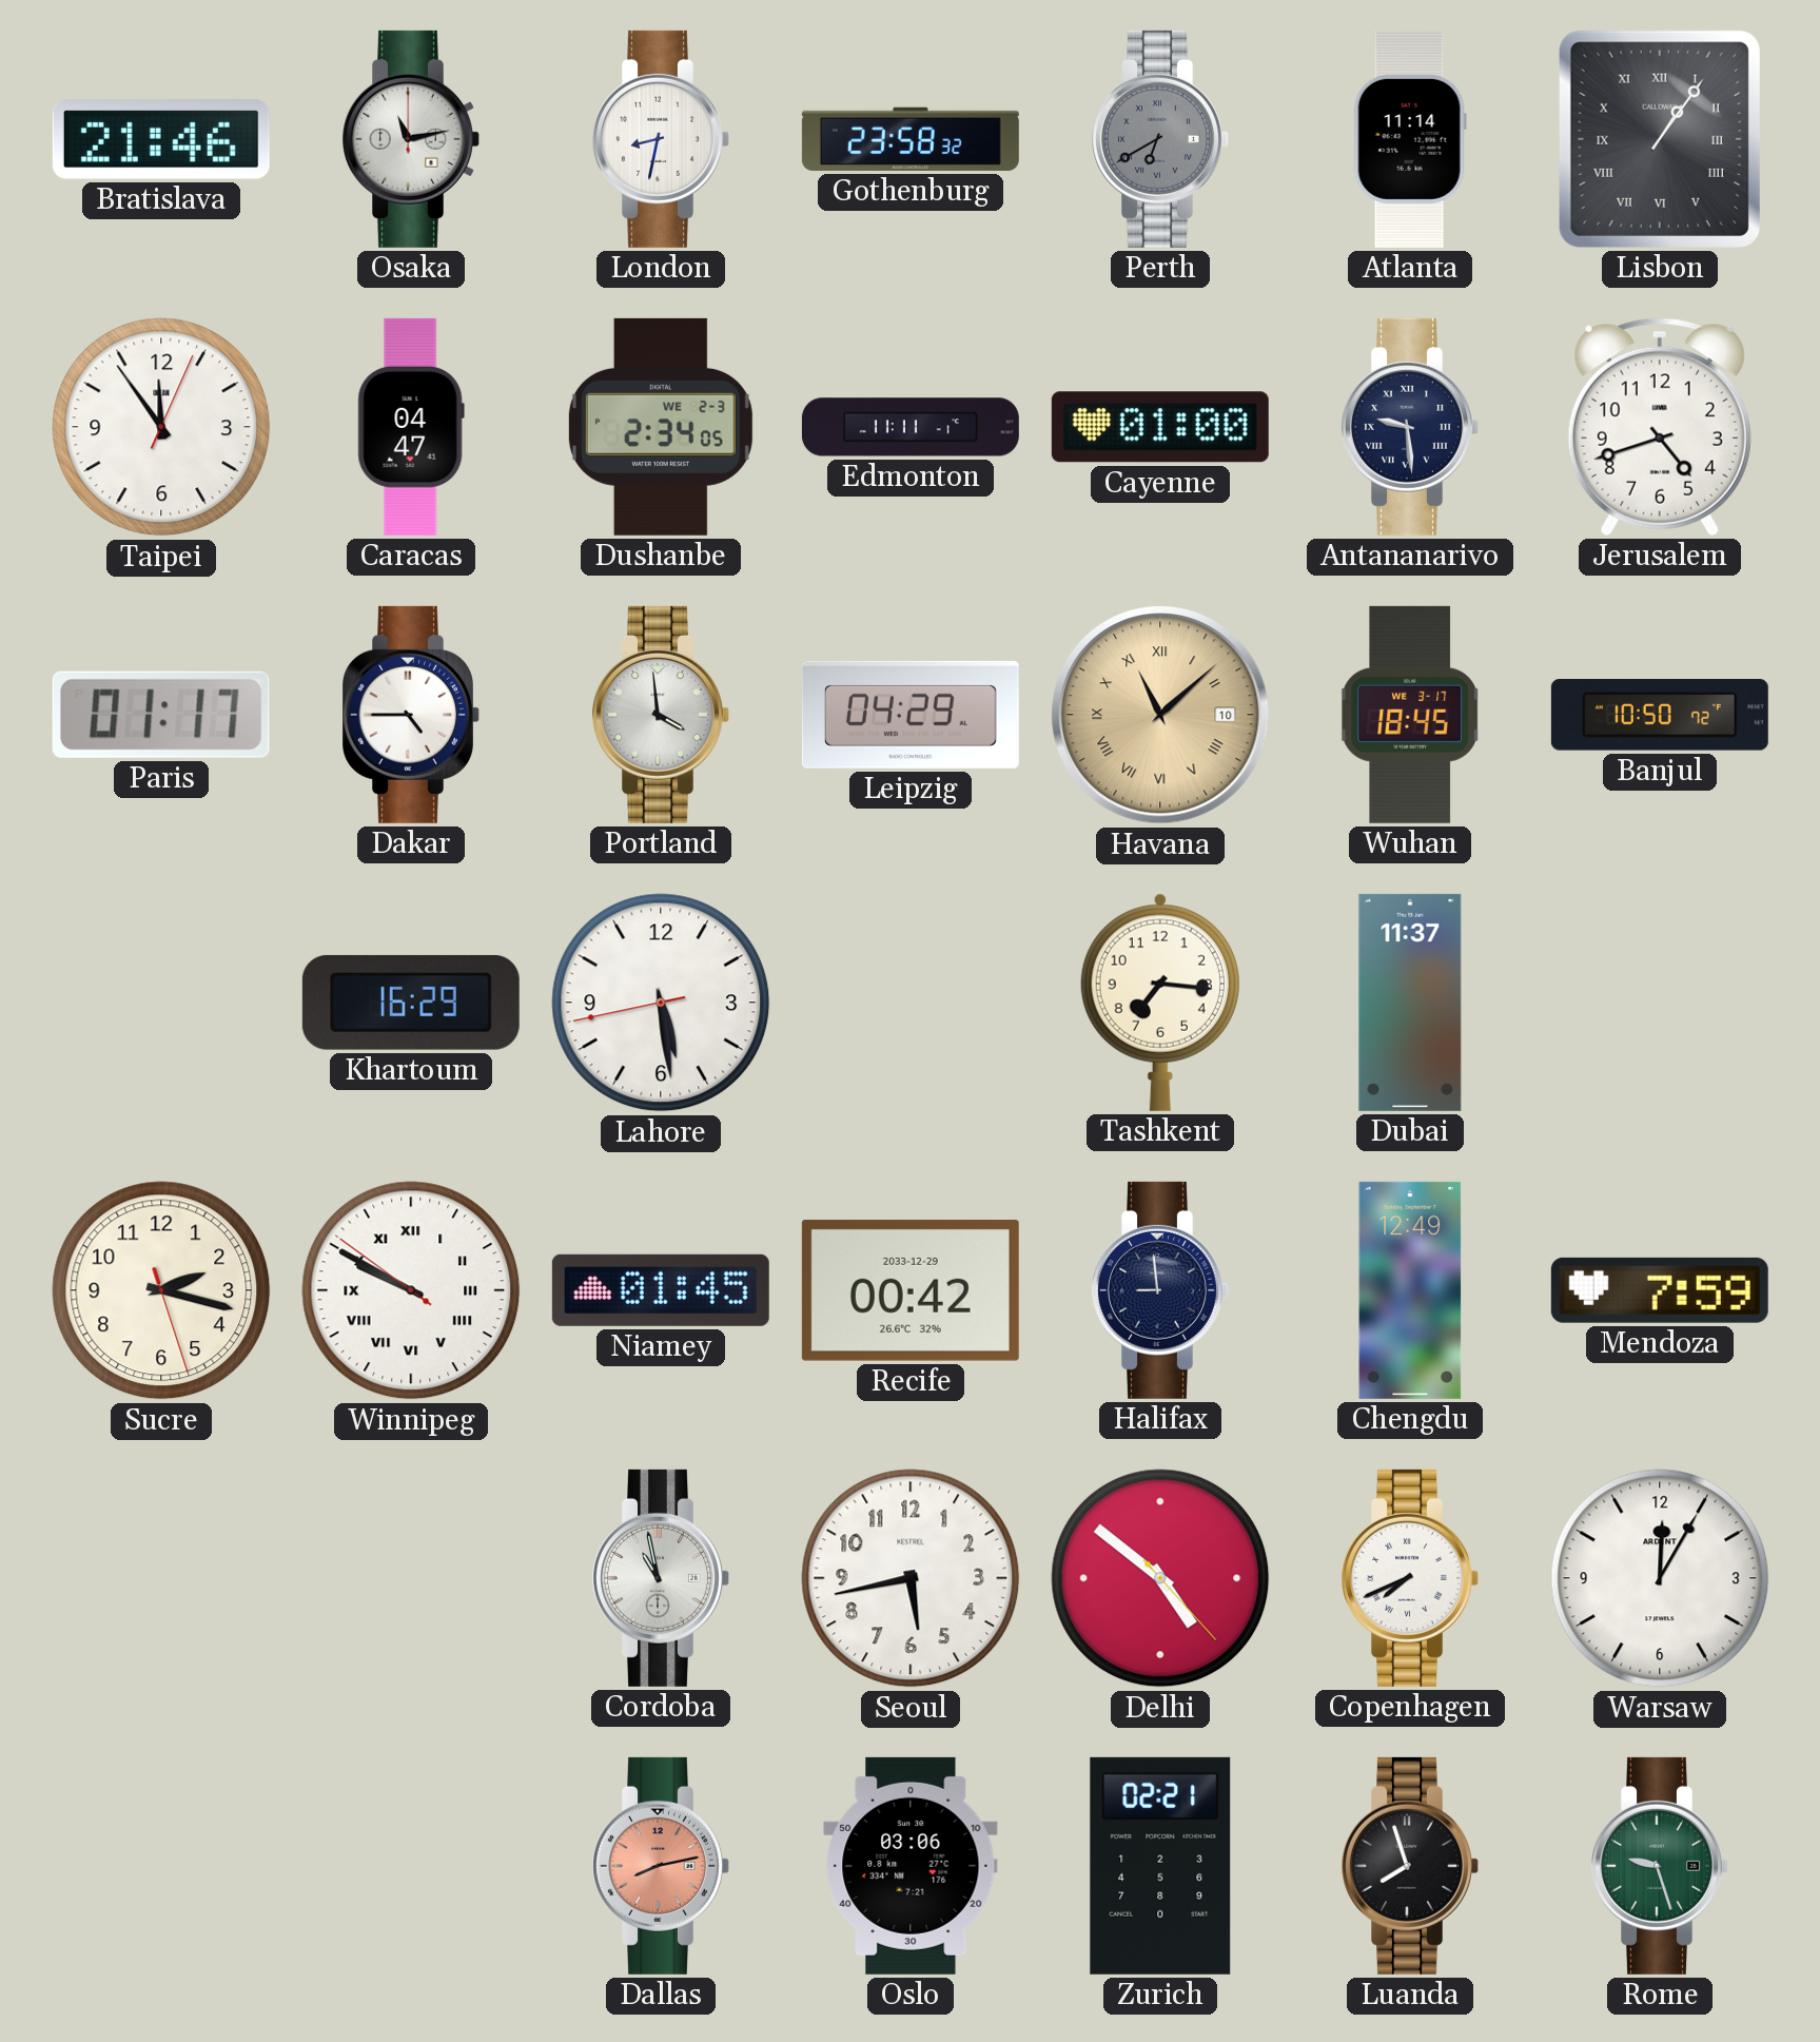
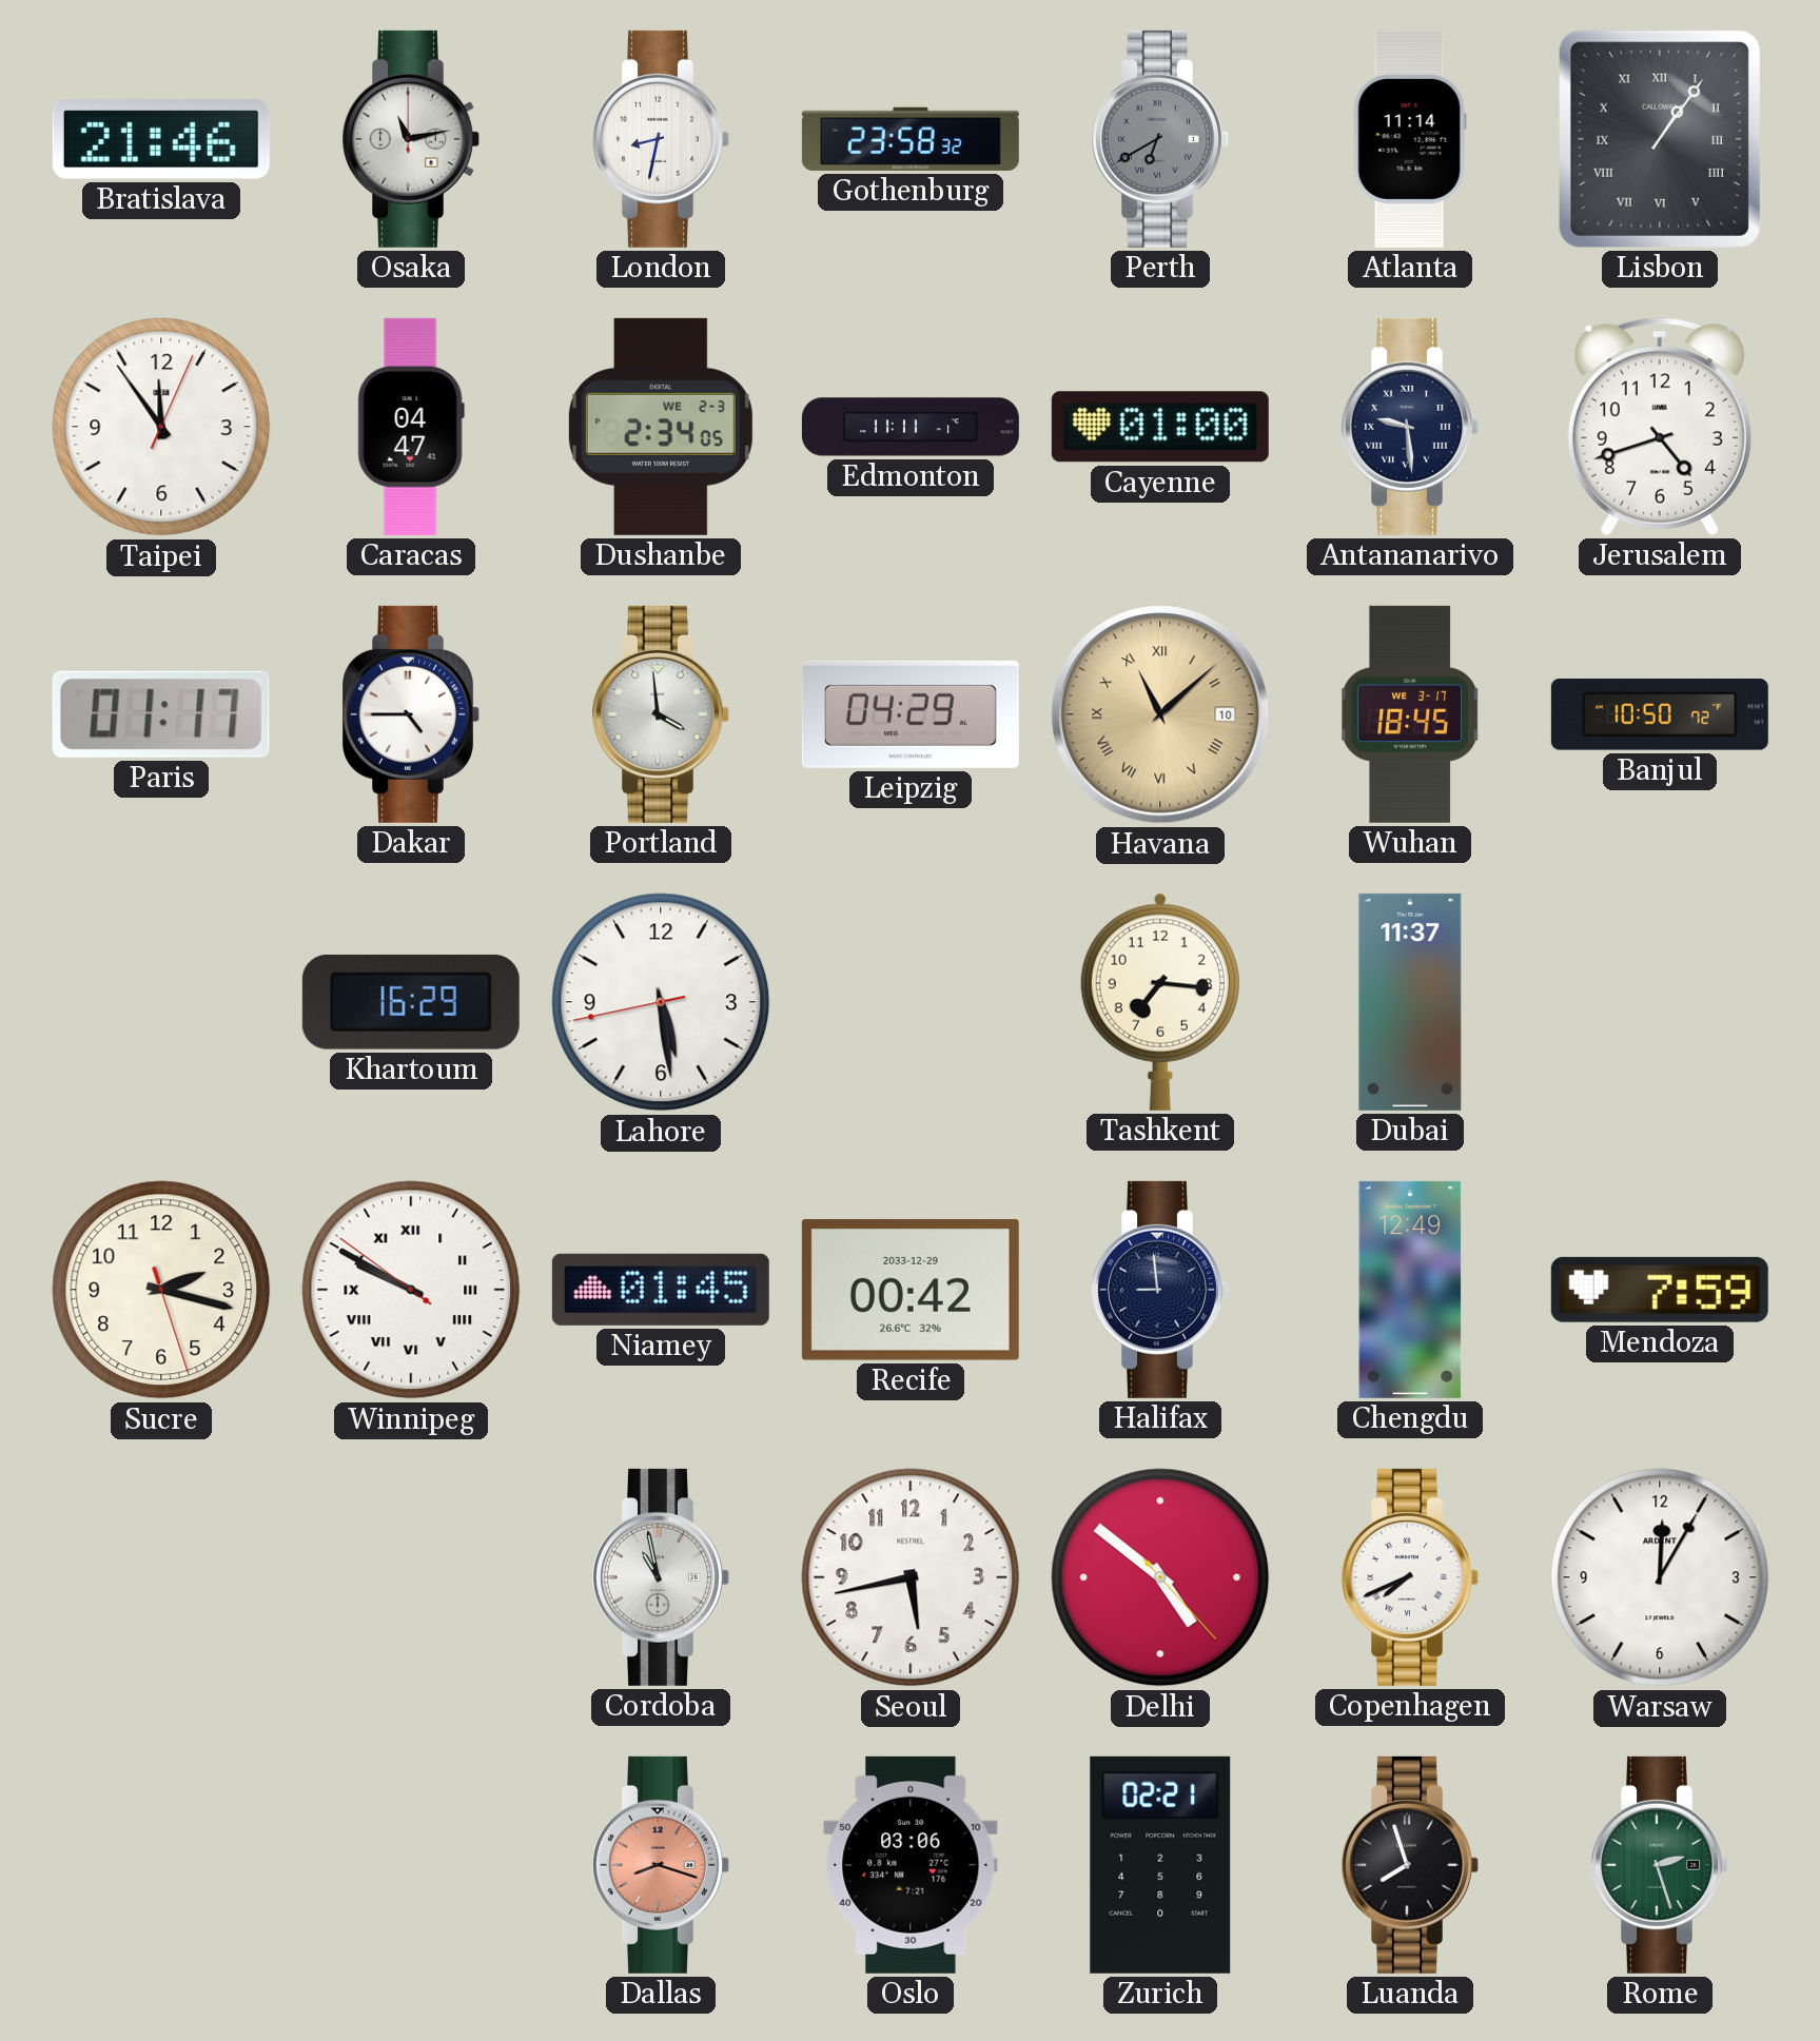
Dallas: 8:13 -> 8:18
Rome: 9:27 -> 2:27
